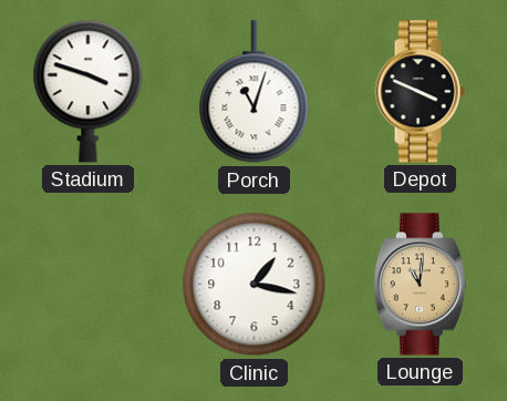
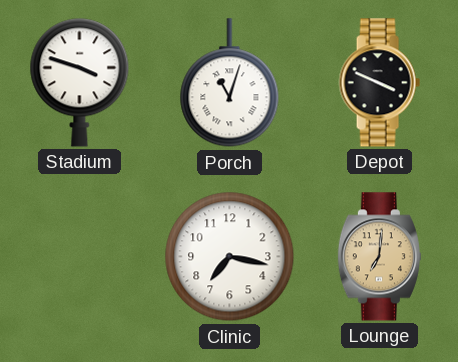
Clinic: 1:17 -> 7:17
Lounge: 11:01 -> 7:01
